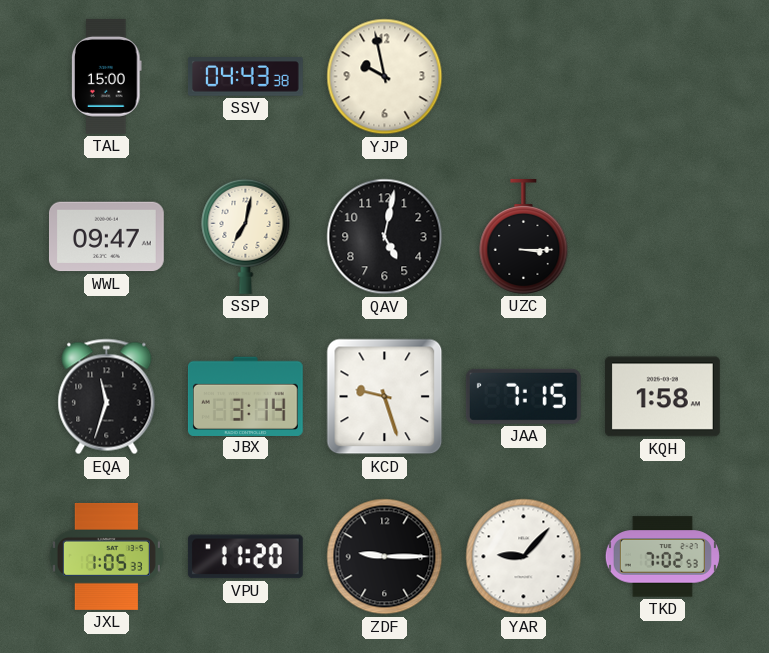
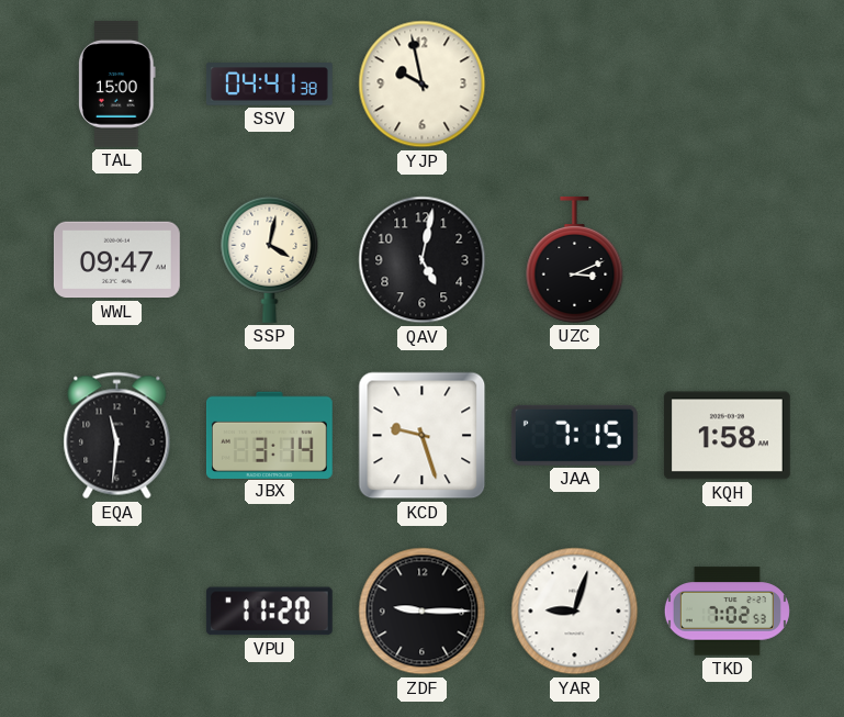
SSV: 04:43 -> 04:41
SSP: 7:02 -> 4:02
UZC: 3:15 -> 3:11
EQA: 11:33 -> 11:31
JXL: 1:05 -> none
YAR: 9:07 -> 9:03
